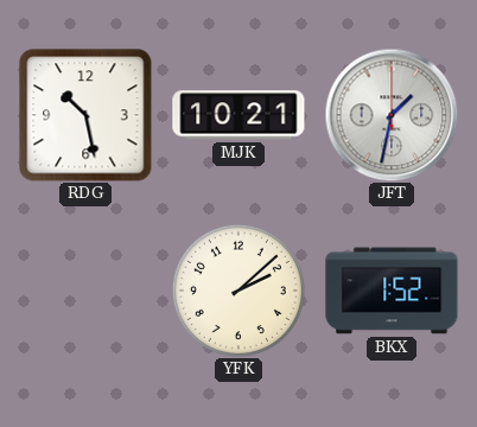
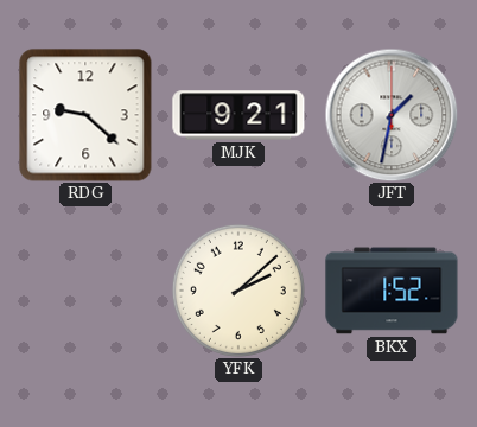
RDG: 10:28 -> 9:22
MJK: 10:21 -> 9:21
